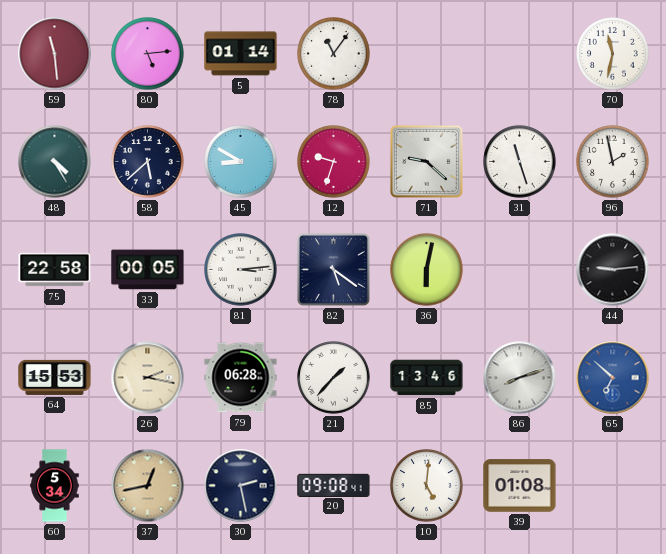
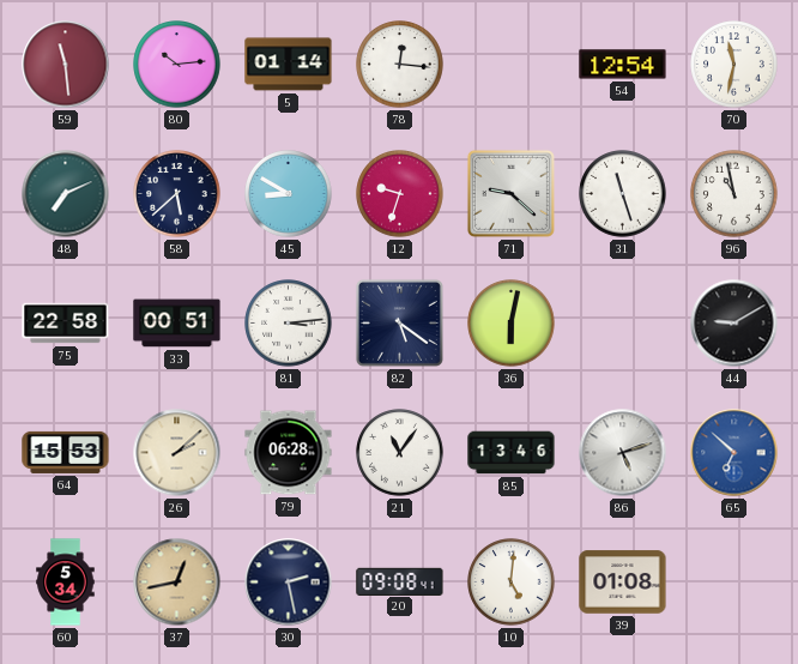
80: 5:14 -> 10:14
78: 11:06 -> 12:16
54: none -> 12:54
48: 4:25 -> 7:11
96: 1:58 -> 10:58
33: 00:05 -> 00:51
44: 9:14 -> 9:10
26: 2:17 -> 2:08
21: 1:37 -> 11:06
86: 8:12 -> 5:12
